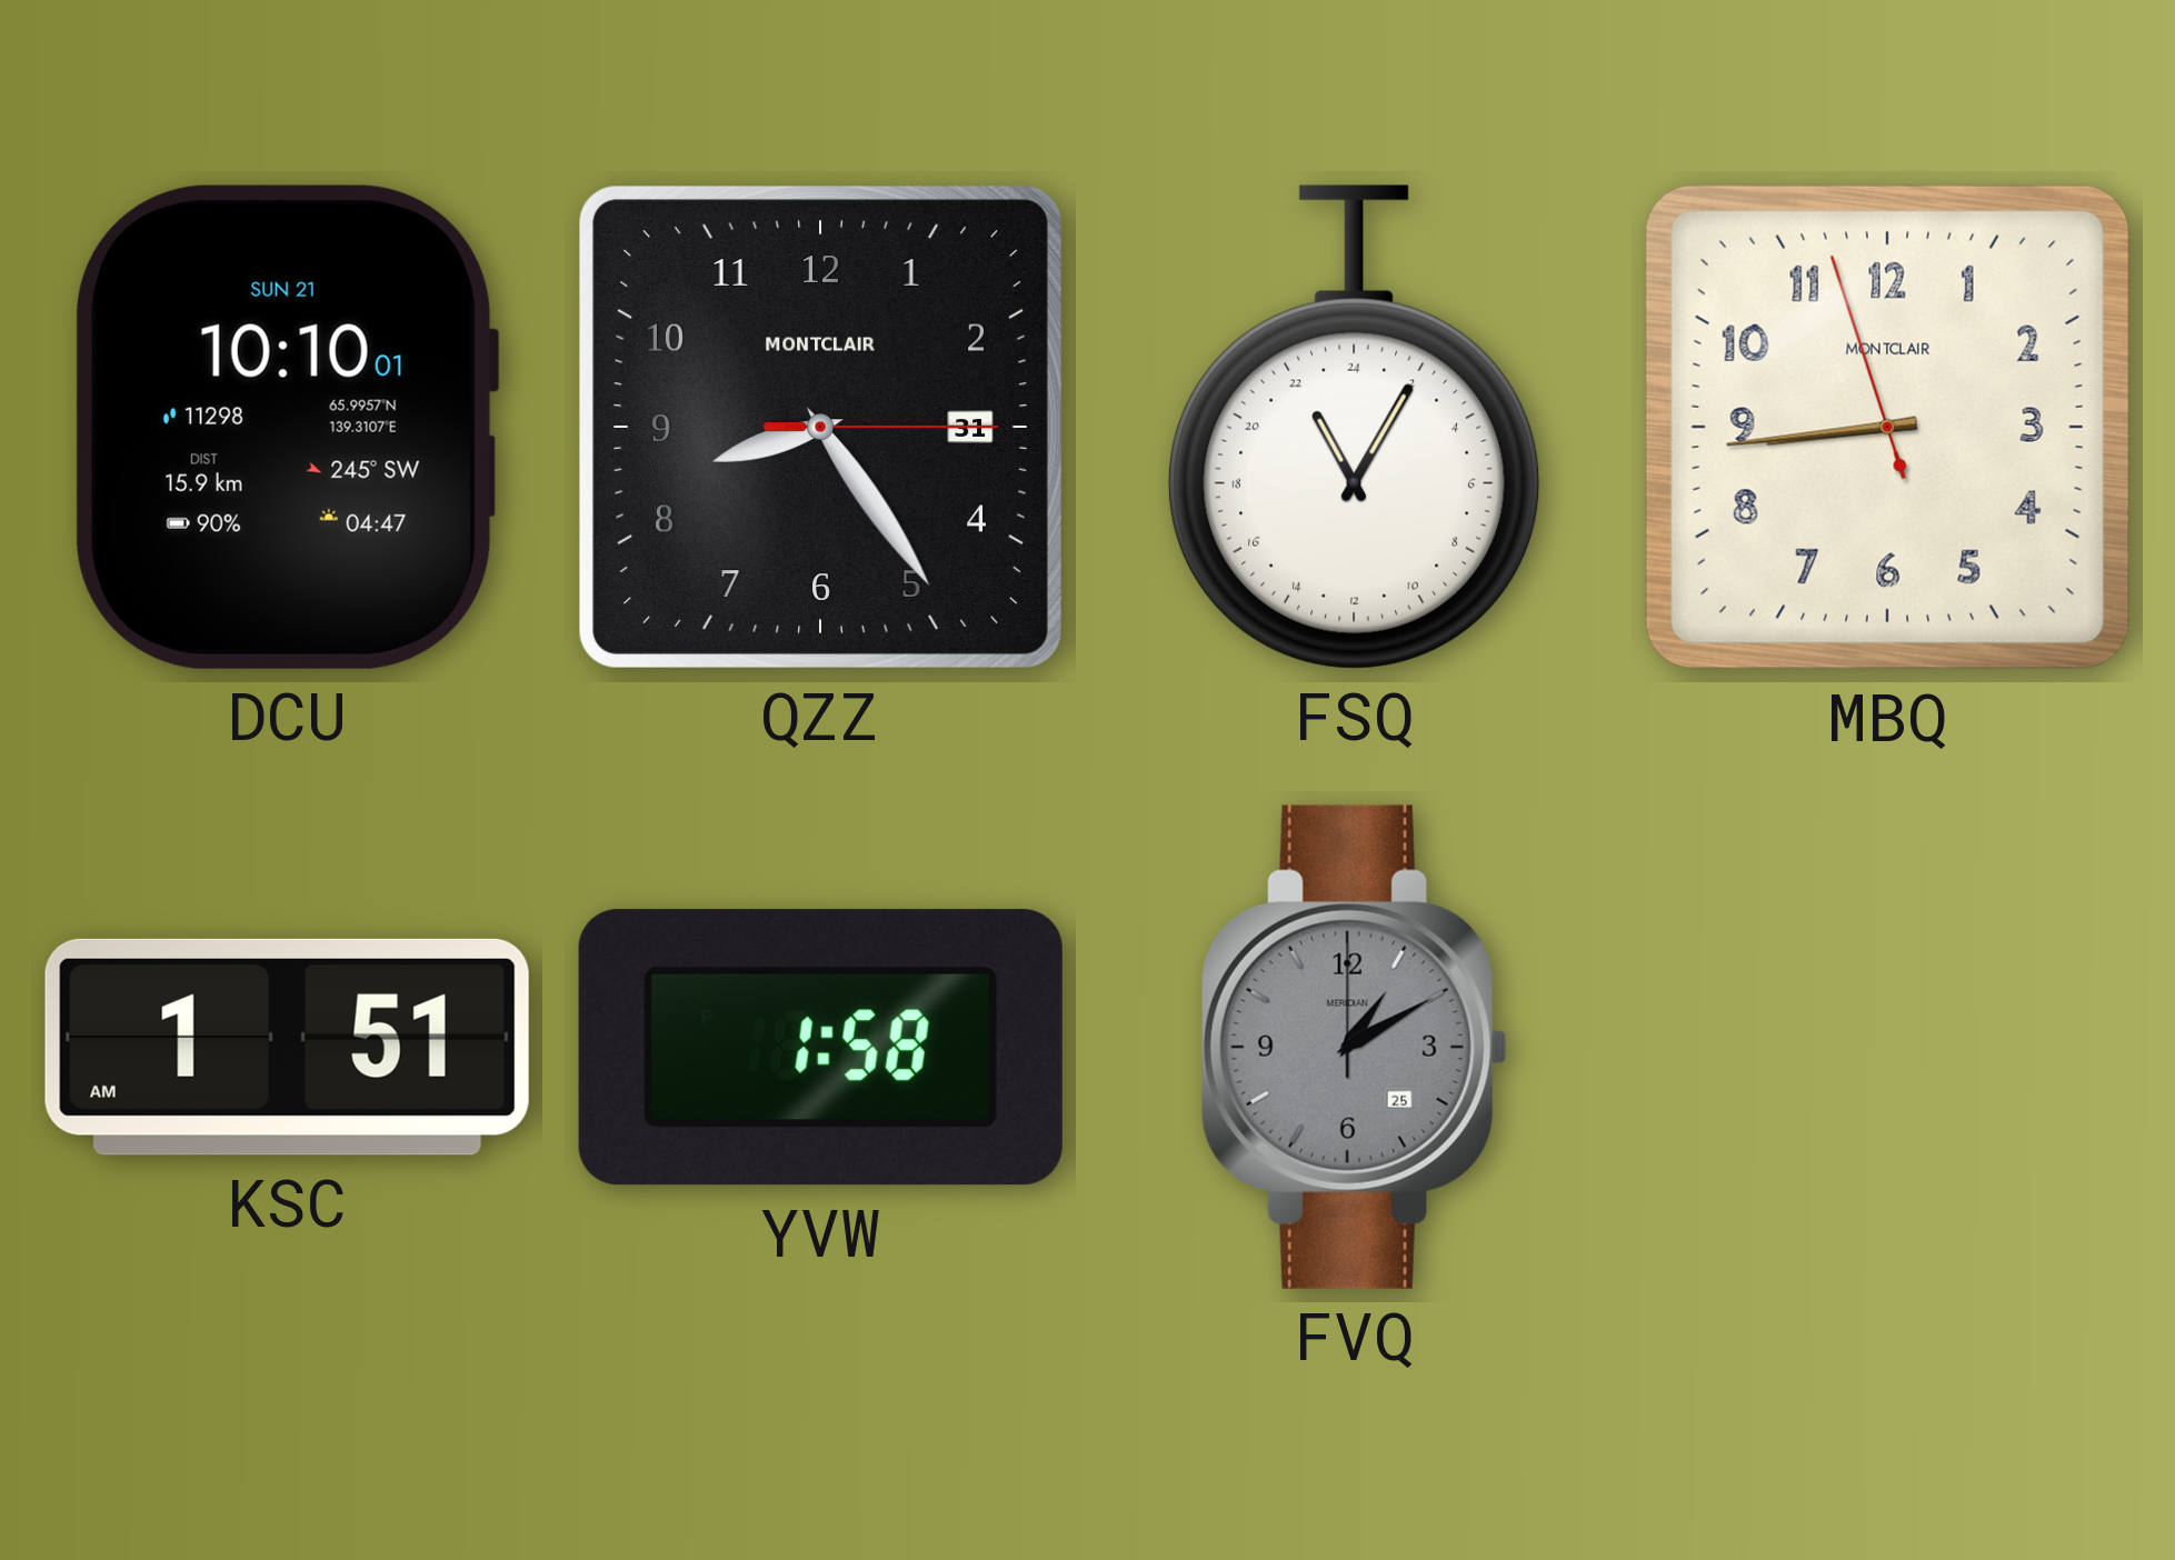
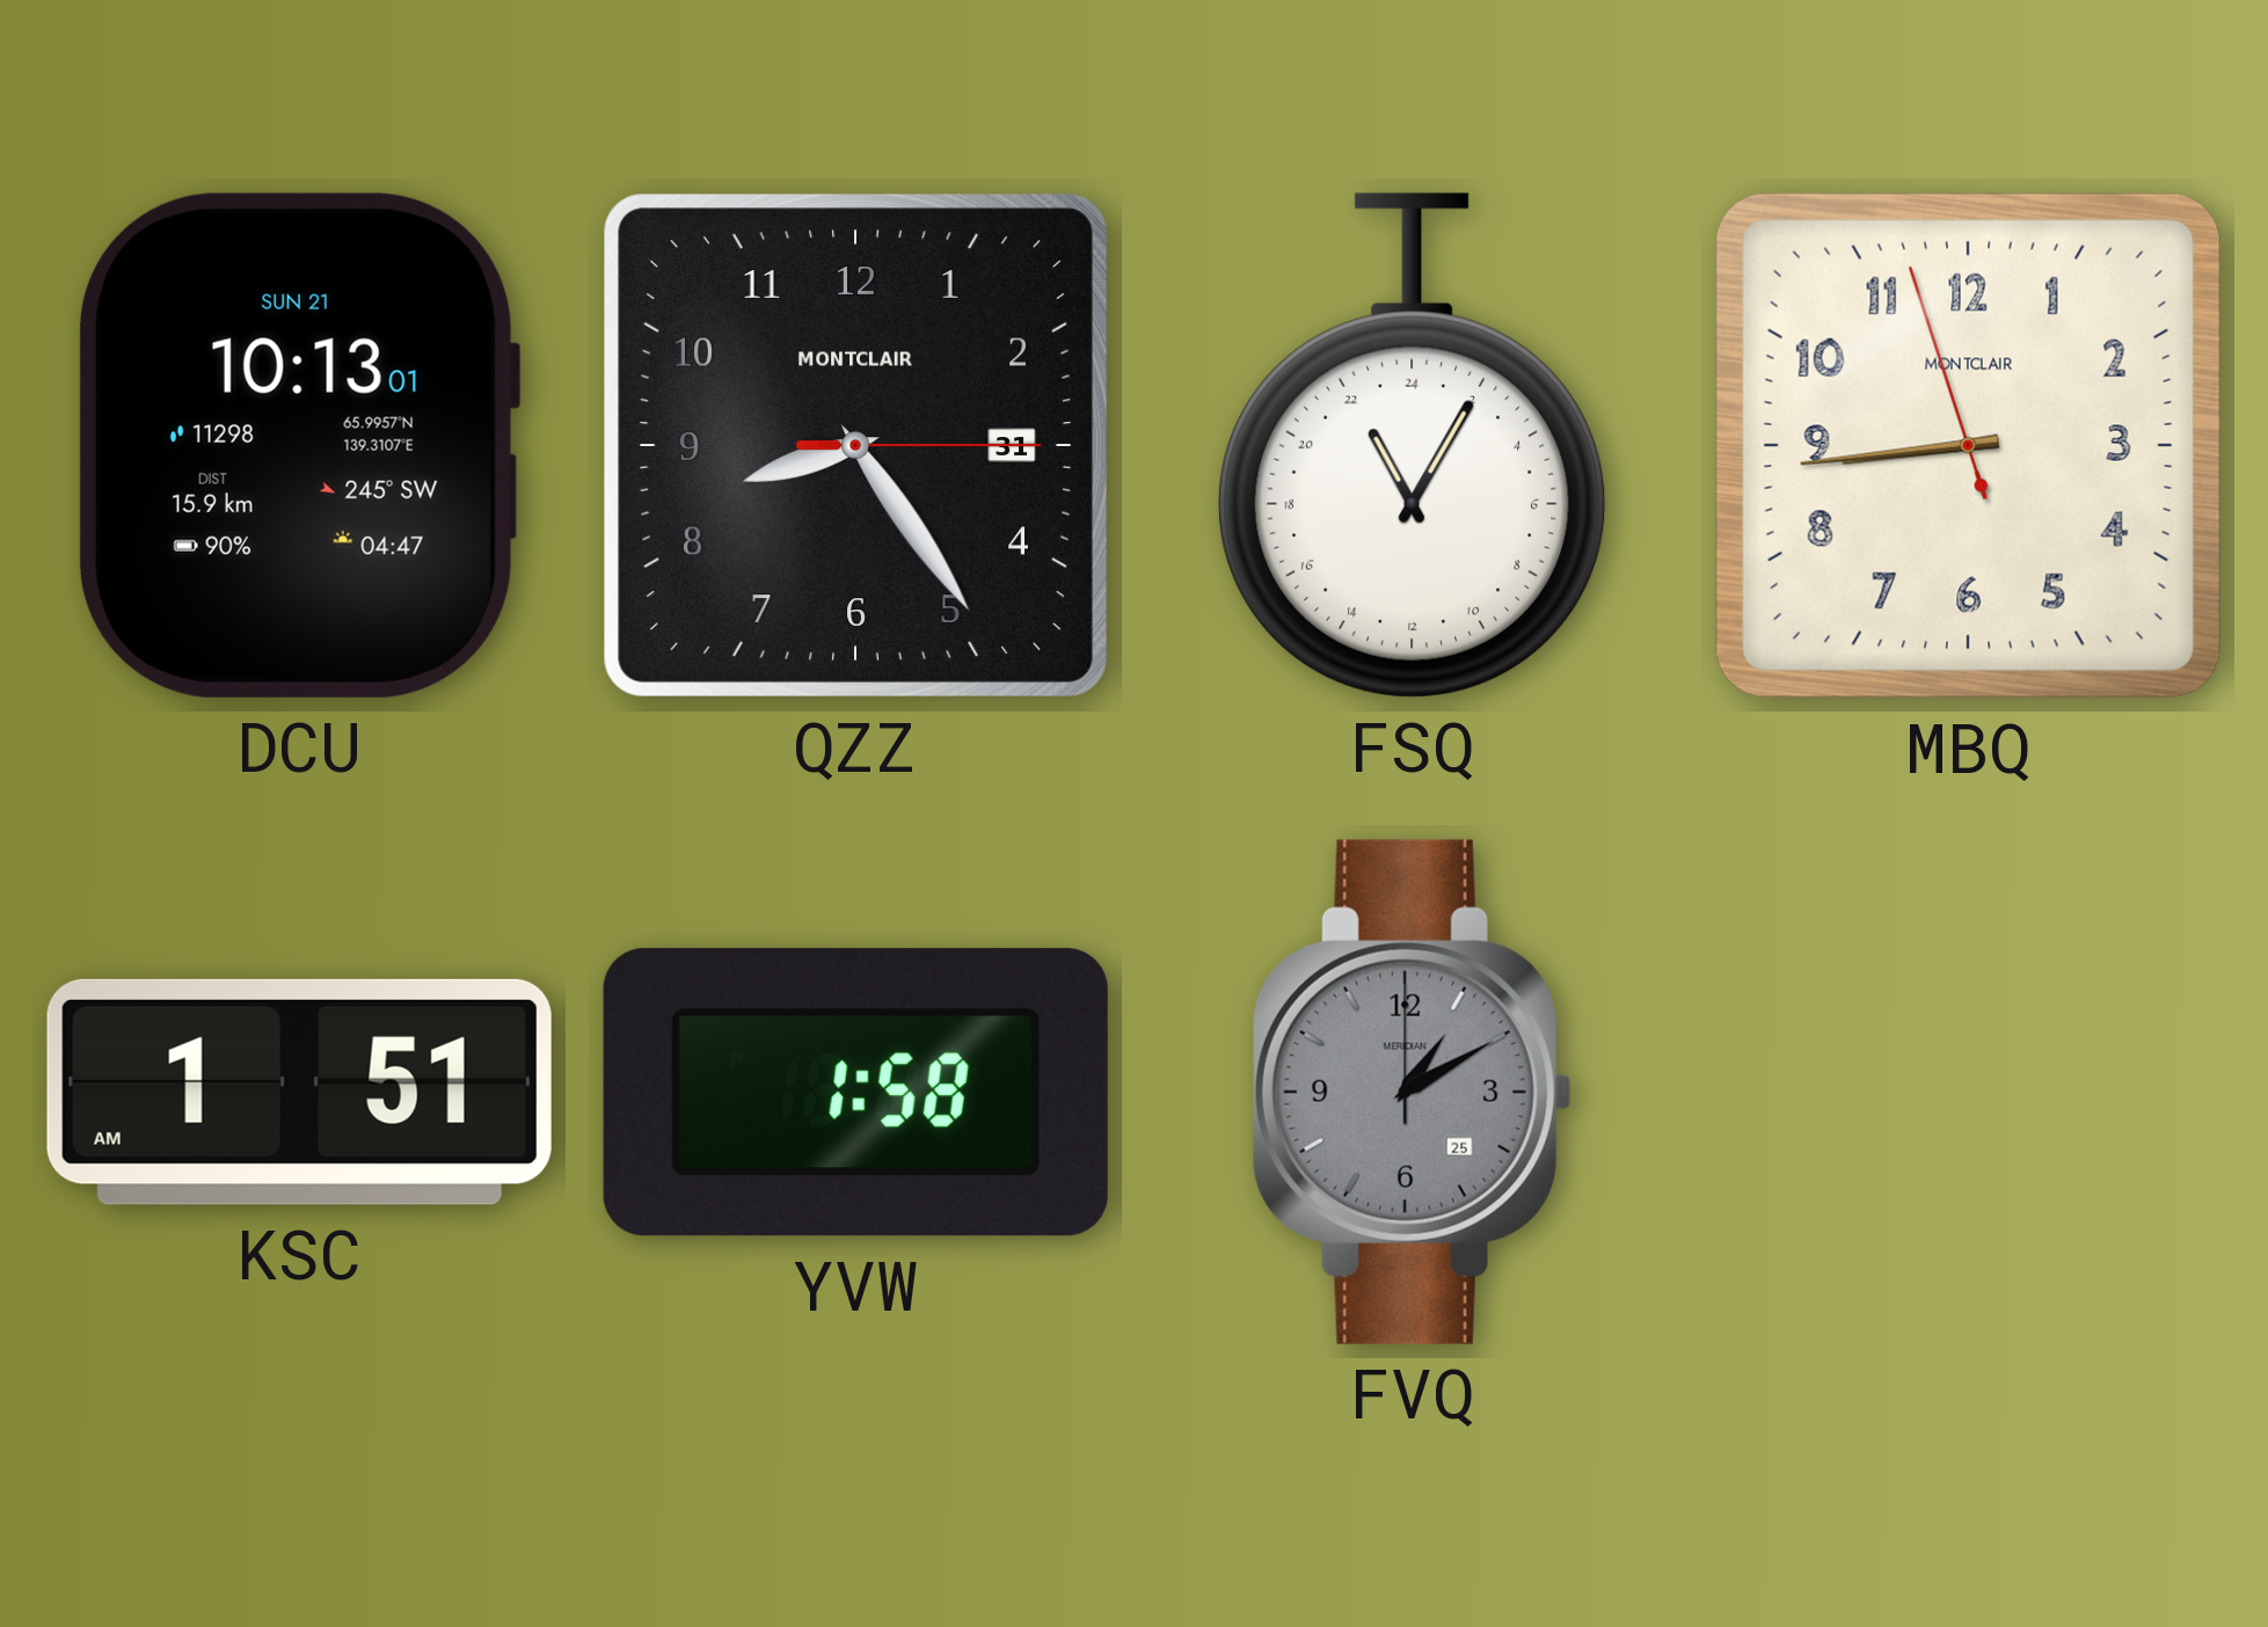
DCU: 10:10 -> 10:13
